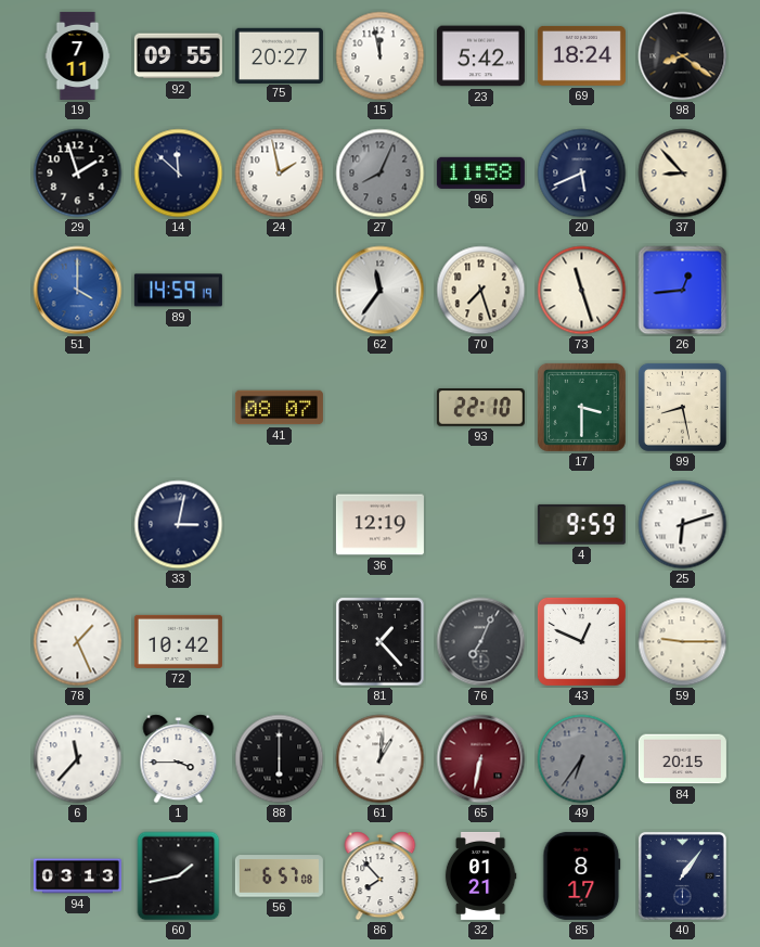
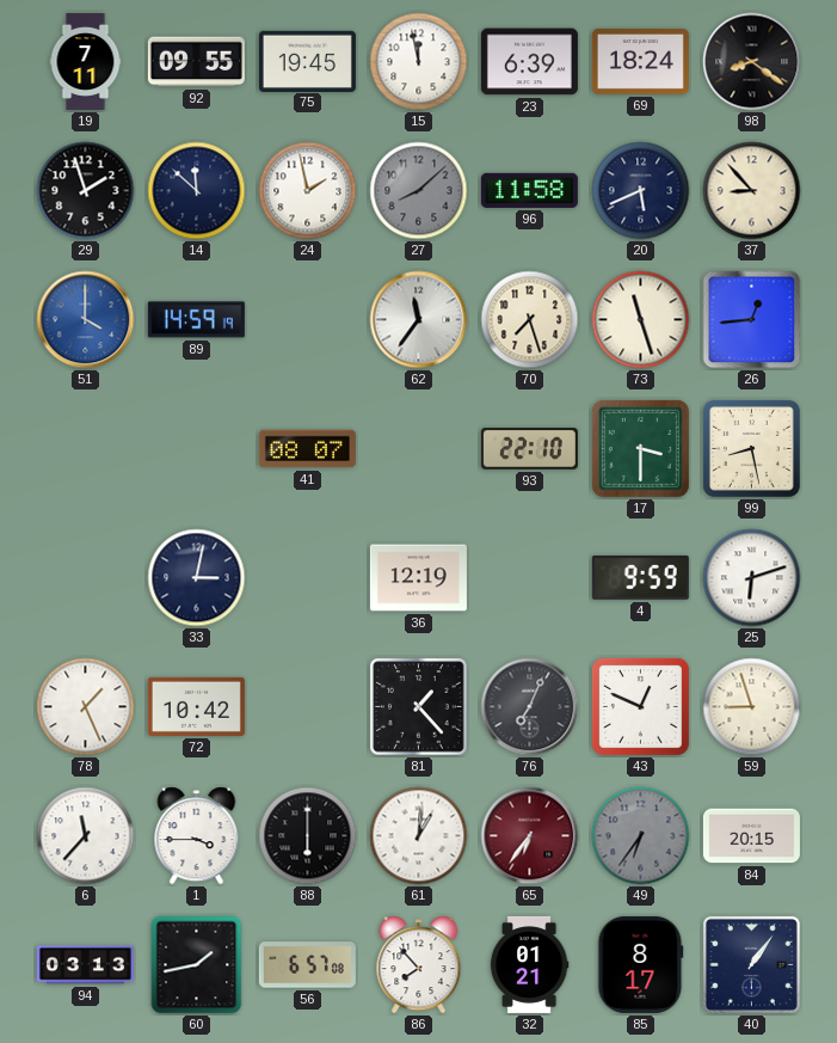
75: 20:27 -> 19:45
23: 5:42 -> 6:39
27: 8:04 -> 8:08
59: 9:15 -> 8:57
65: 6:32 -> 6:36
